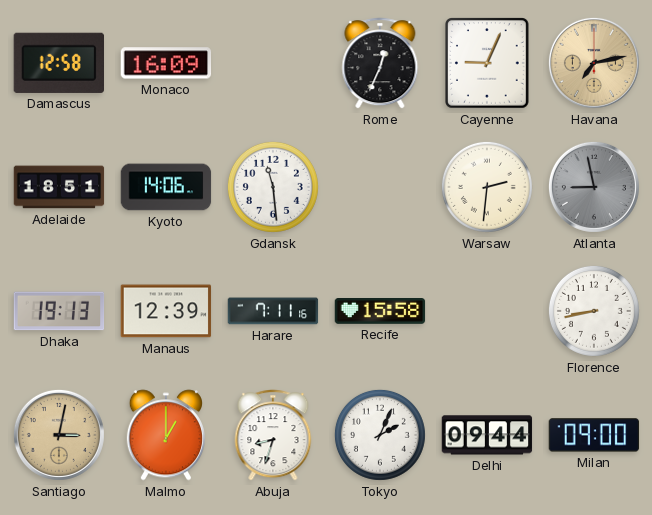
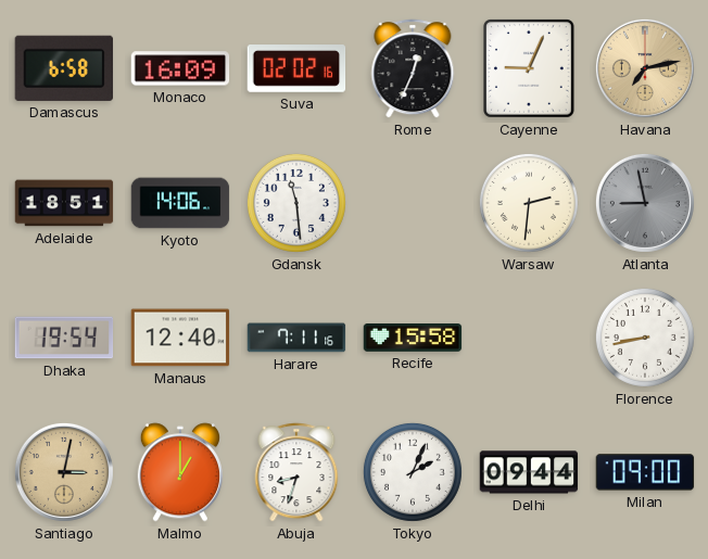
Damascus: 12:58 -> 6:58
Suva: none -> 02:02
Dhaka: 19:13 -> 19:54
Manaus: 12:39 -> 12:40
